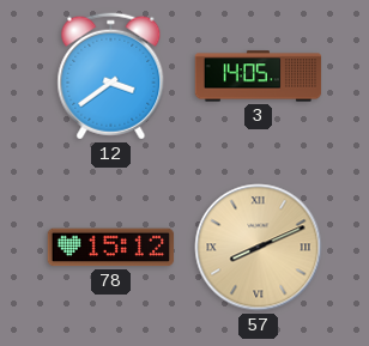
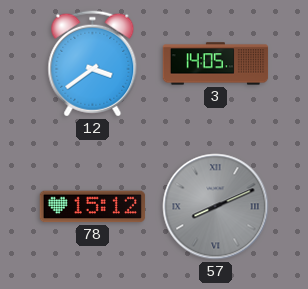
57 dial: champagne -> grey
